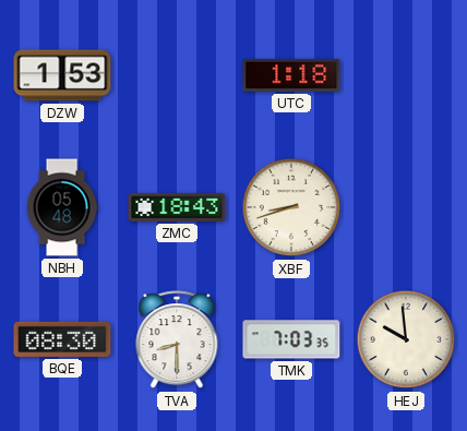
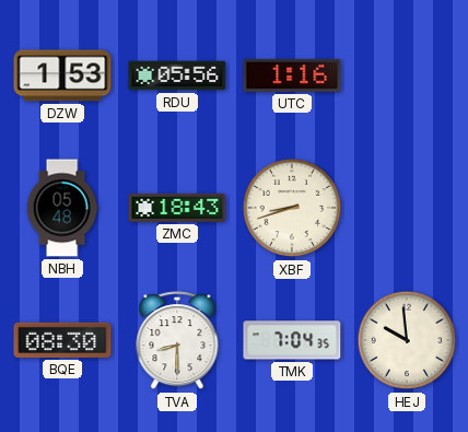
RDU: none -> 05:56
UTC: 1:18 -> 1:16
TMK: 7:03 -> 7:04
